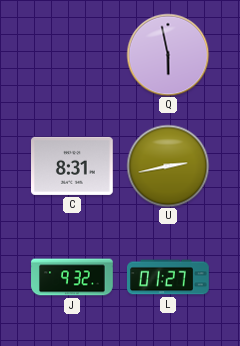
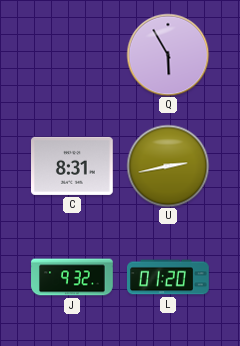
Q: 5:58 -> 5:55
L: 01:27 -> 01:20
